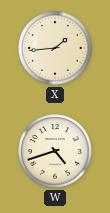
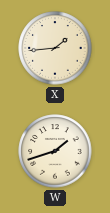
W: 4:42 -> 1:42
